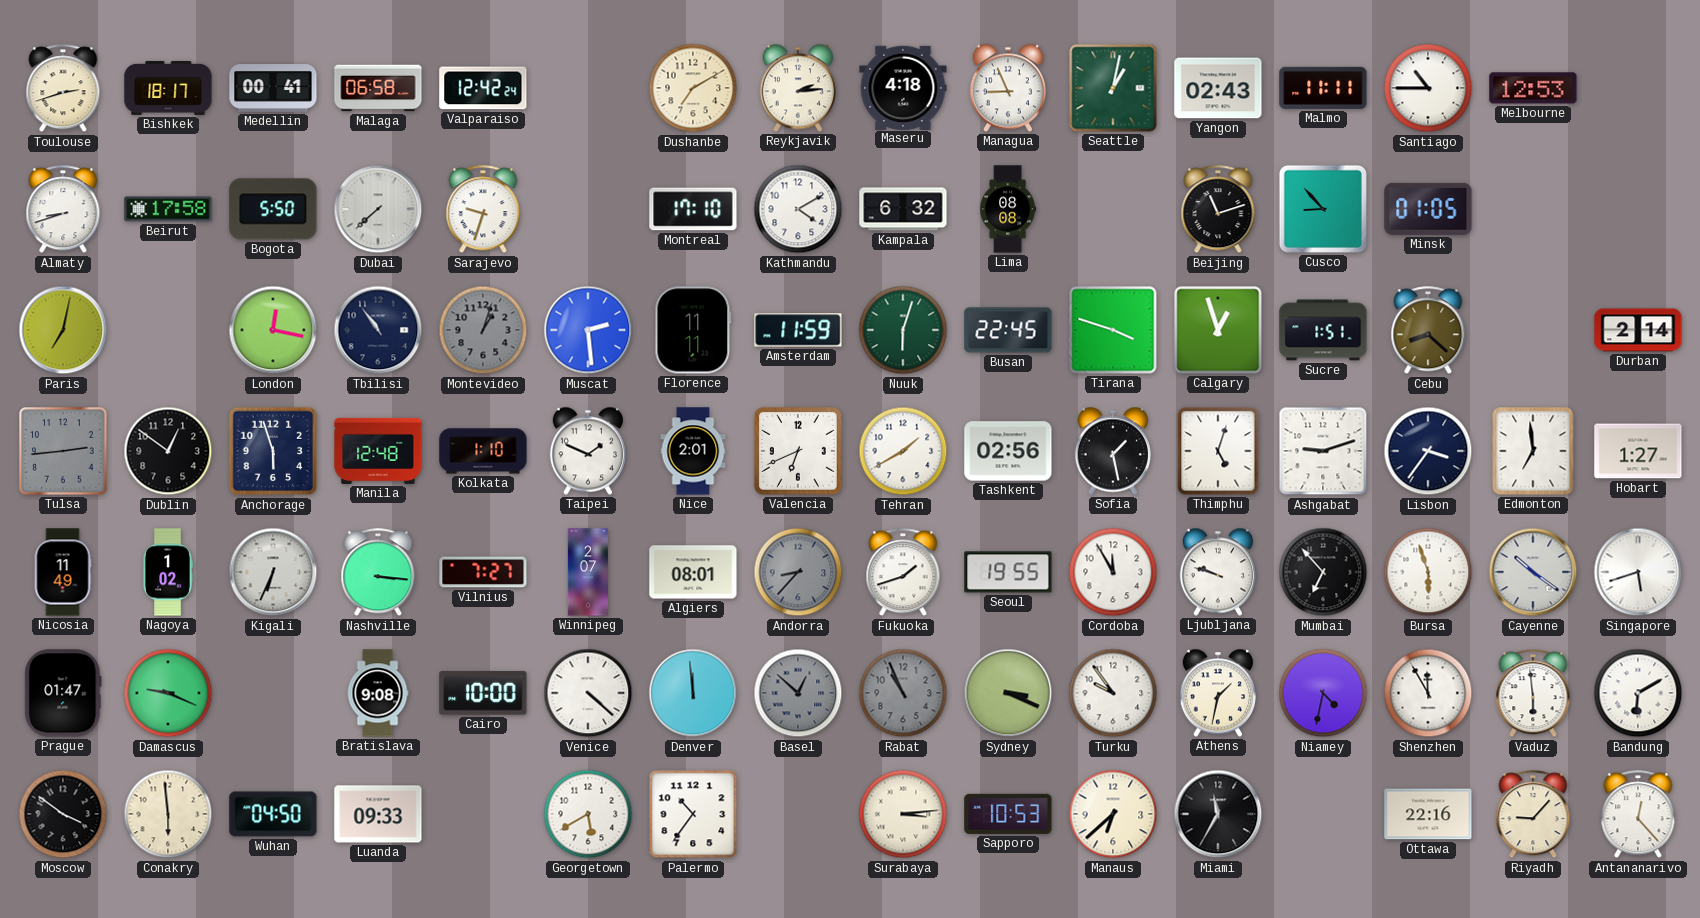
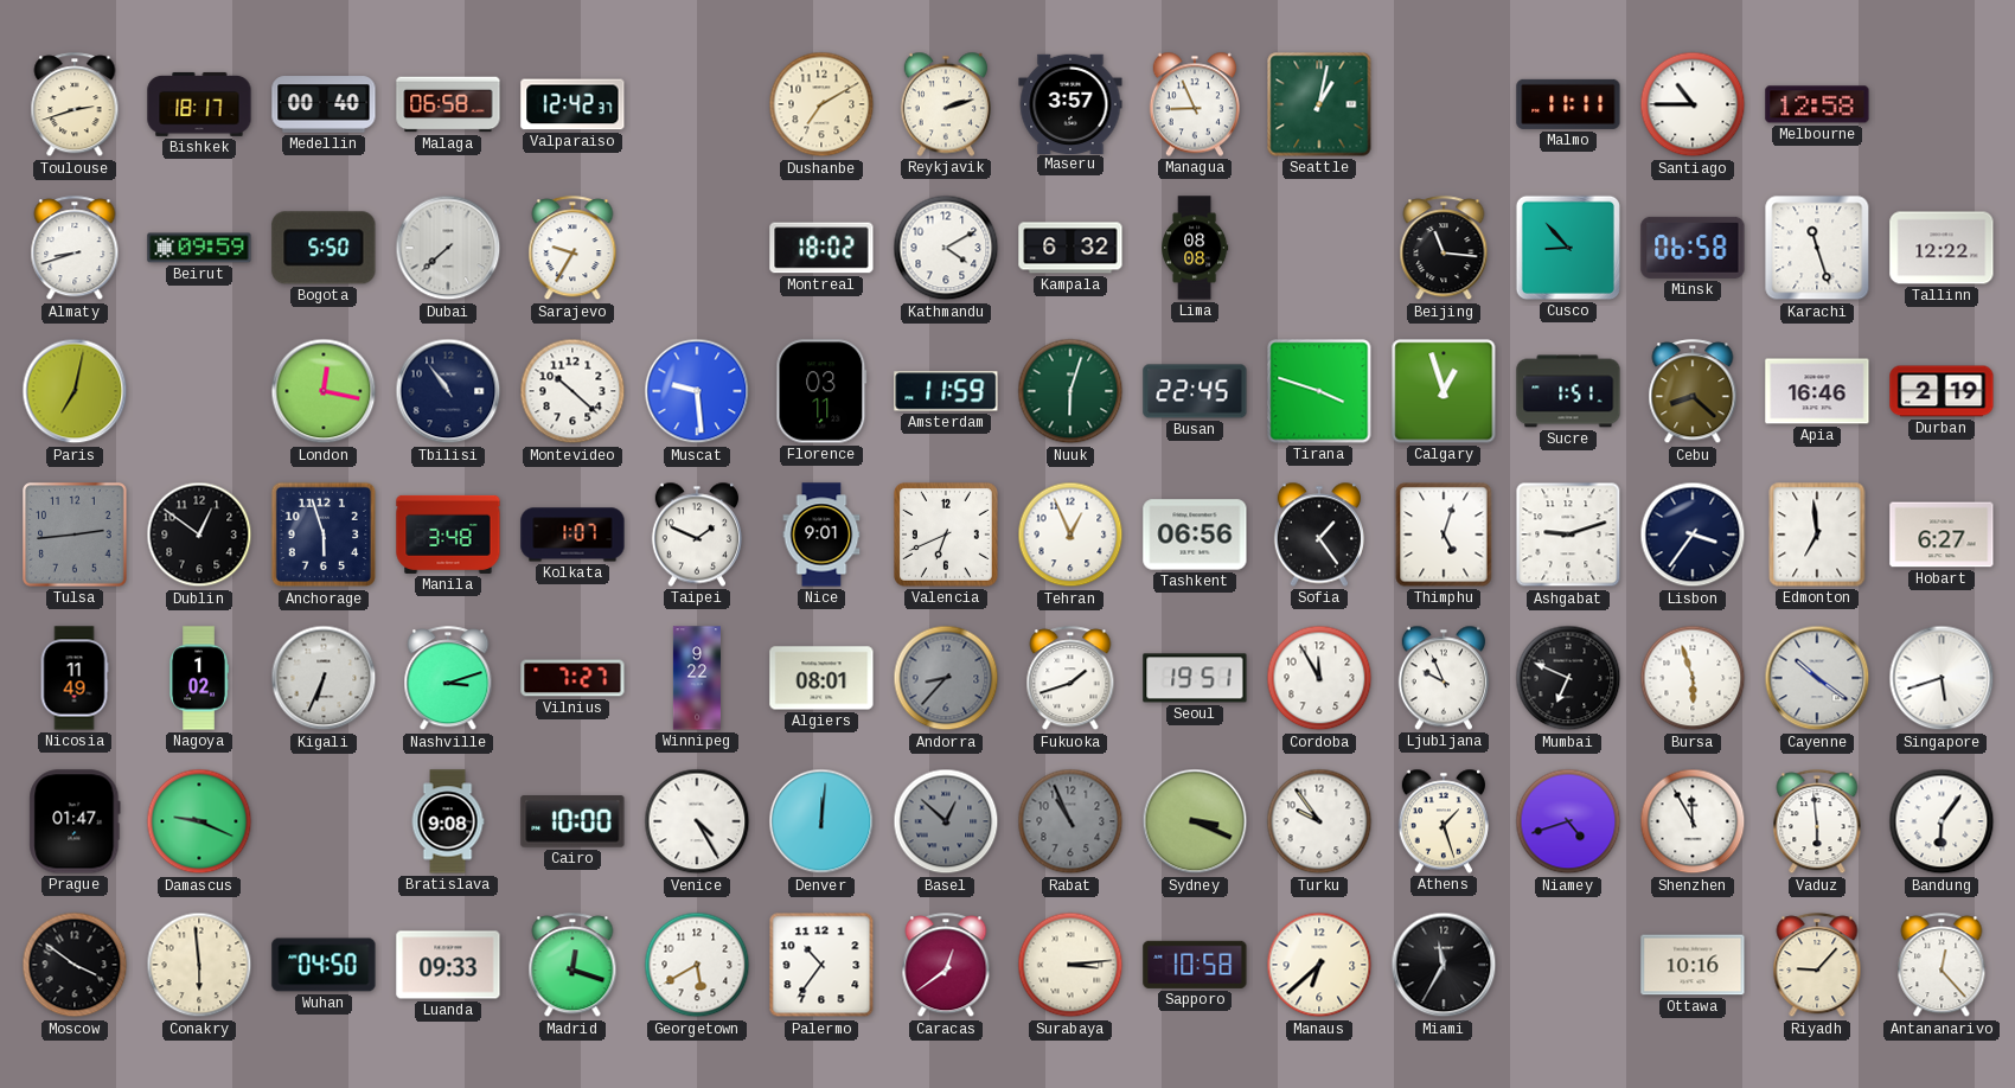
Medellin: 00:41 -> 00:40
Valparaiso: 12:42:24 -> 12:42:37
Reykjavik: 2:14 -> 2:12
Maseru: 4:18 -> 3:57
Yangon: 02:43 -> none
Melbourne: 12:53 -> 12:58
Beirut: 17:58 -> 09:59
Sarajevo: 9:33 -> 9:35
Montreal: 17:10 -> 18:02
Beijing: 11:12 -> 11:16
Minsk: 01:05 -> 06:58
Karachi: none -> 11:27
Tallinn: none -> 12:22
Montevideo: 1:03 -> 10:22
Montevideo dial: grey -> white
Muscat: 2:29 -> 9:29
Florence: 11:11 -> 03:11
Apia: none -> 16:46
Durban: 2:14 -> 2:19
Manila: 12:48 -> 3:48
Kolkata: 1:10 -> 1:07
Nice: 2:01 -> 9:01
Tehran: 1:40 -> 12:56
Tashkent: 02:56 -> 06:56
Sofia: 1:28 -> 1:24
Hobart: 1:27 -> 6:27
Nashville: 3:16 -> 3:12
Winnipeg: 2:07 -> 9:22
Seoul: 19:55 -> 19:51
Ljubljana: 9:48 -> 9:56
Mumbai: 6:53 -> 6:49
Venice: 4:22 -> 4:25
Denver: 11:59 -> 12:01
Athens: 1:32 -> 1:27
Niamey: 4:32 -> 4:42
Bandung: 6:10 -> 6:06
Madrid: none -> 12:18
Caracas: none -> 12:39
Sapporo: 10:53 -> 10:58
Ottawa: 22:16 -> 10:16
